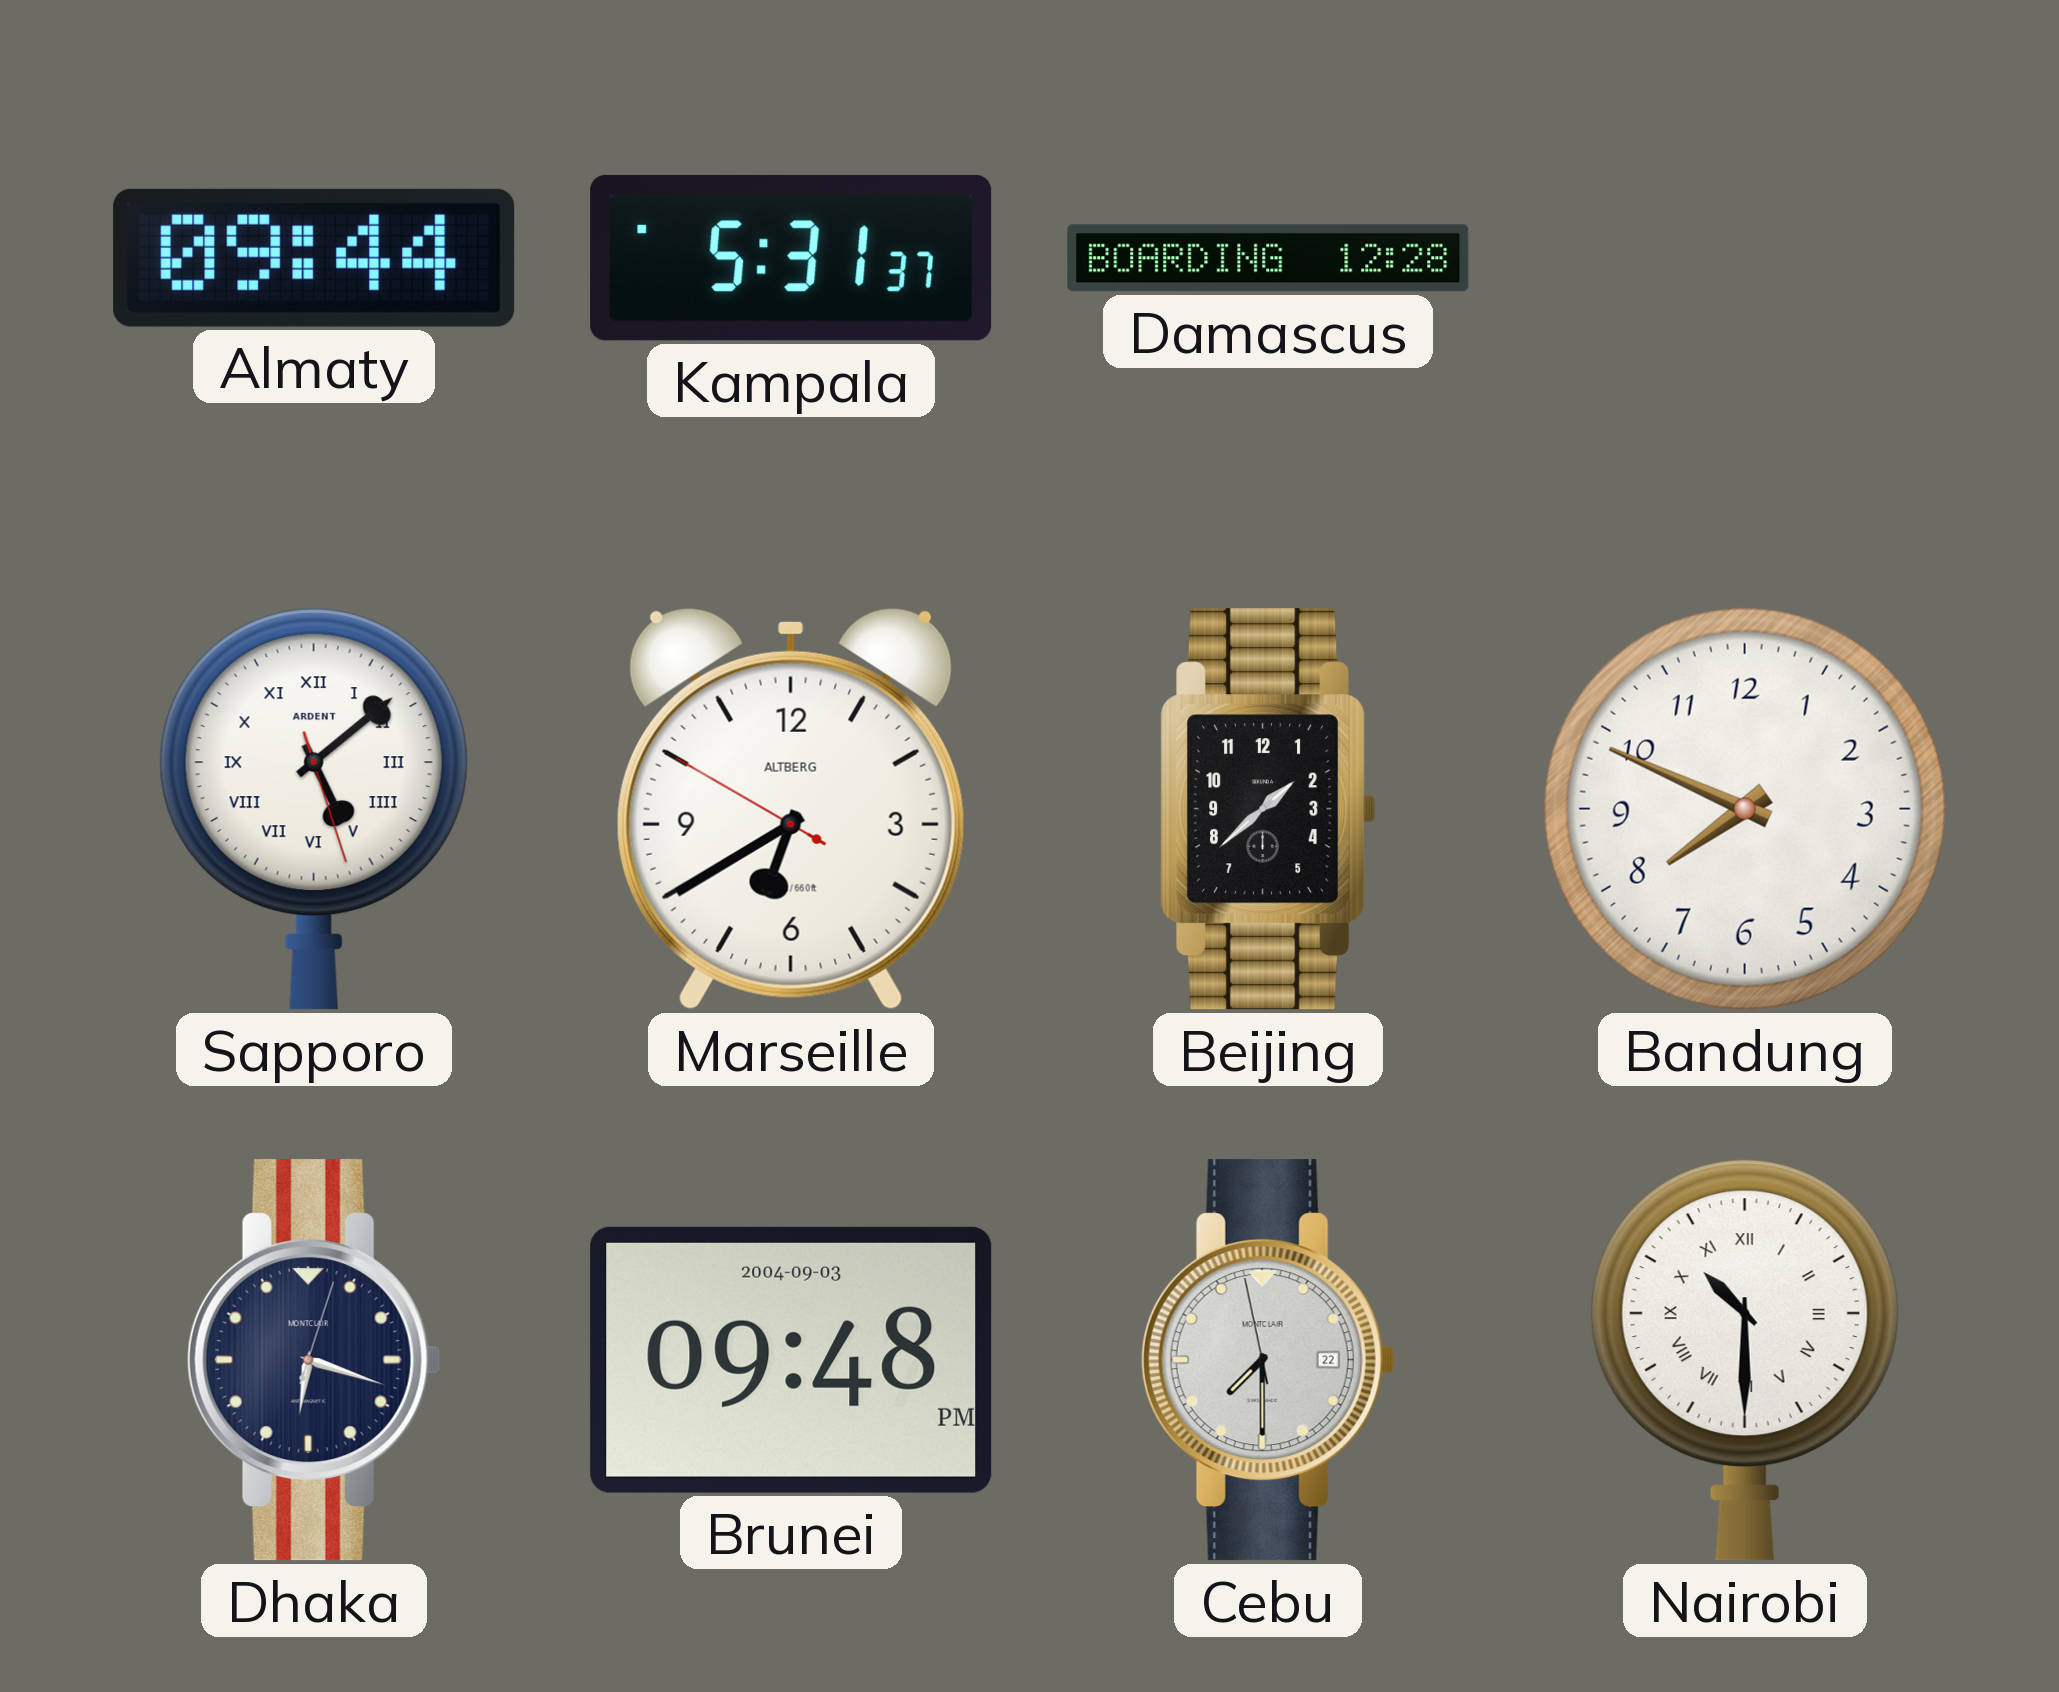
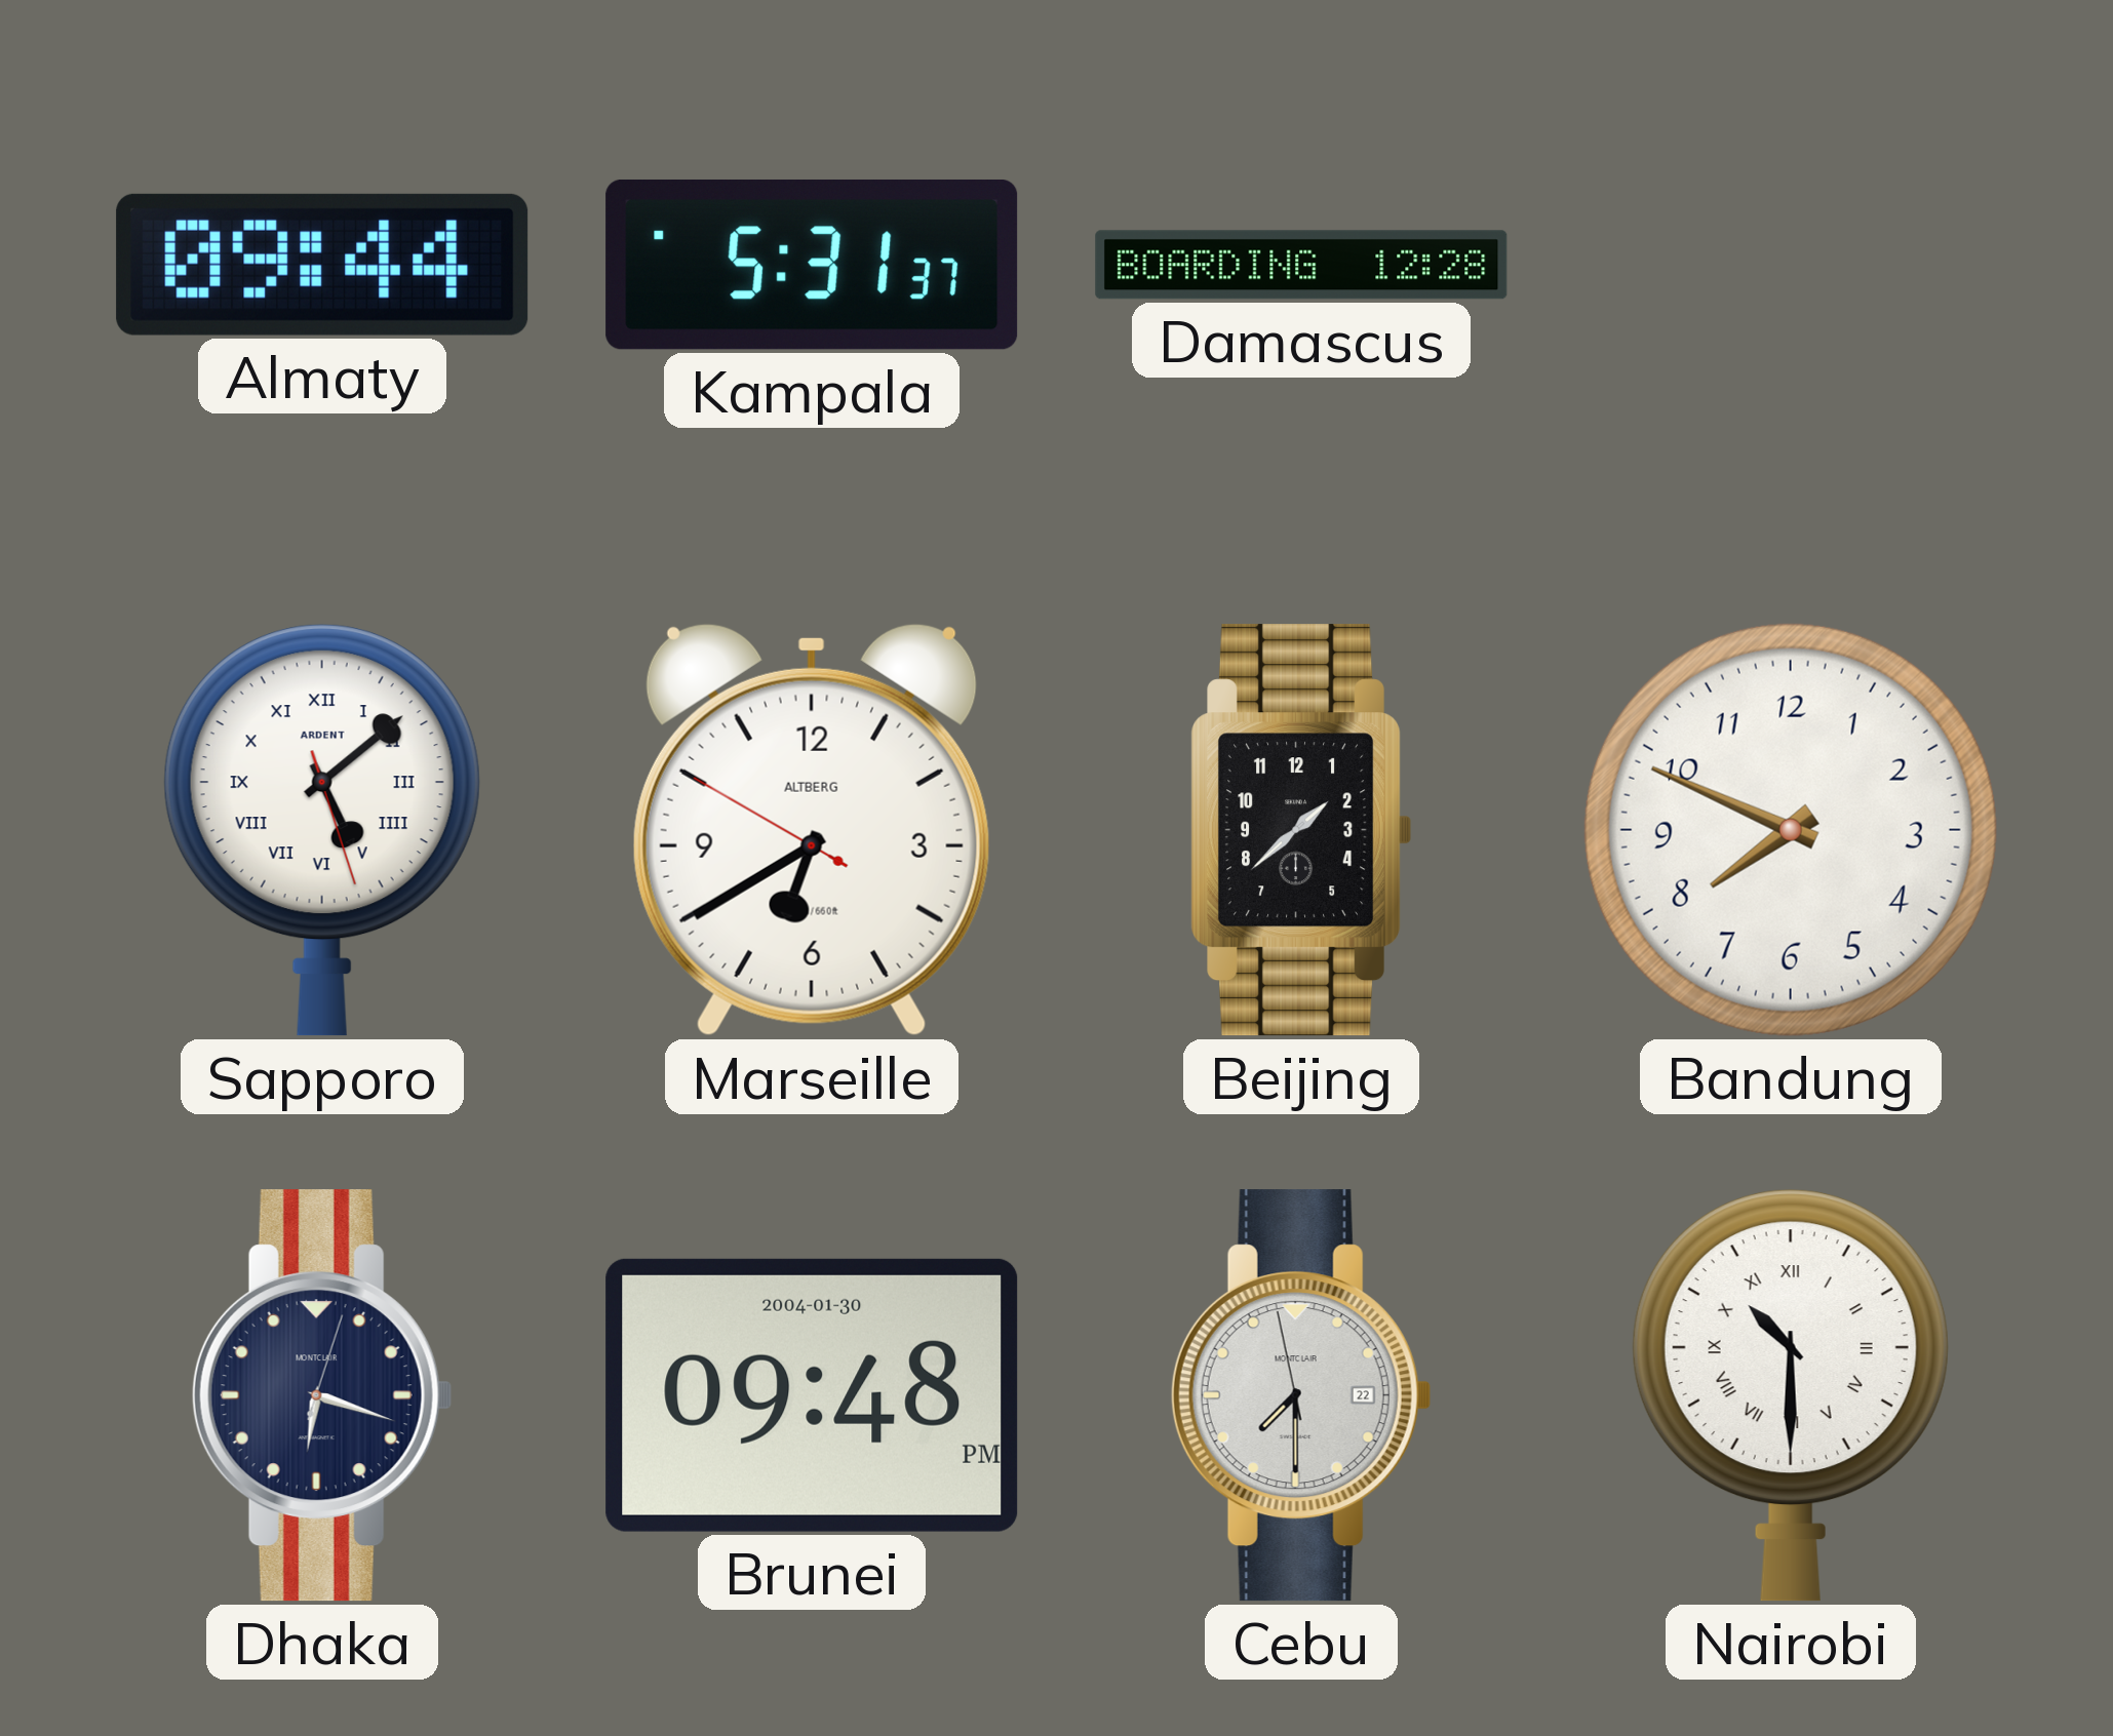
Brunei date: 2004-09-03 -> 2004-01-30
